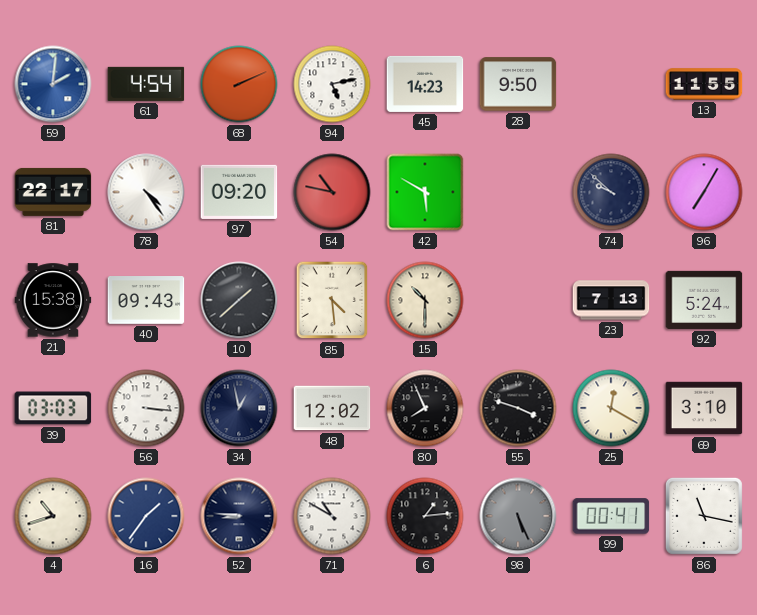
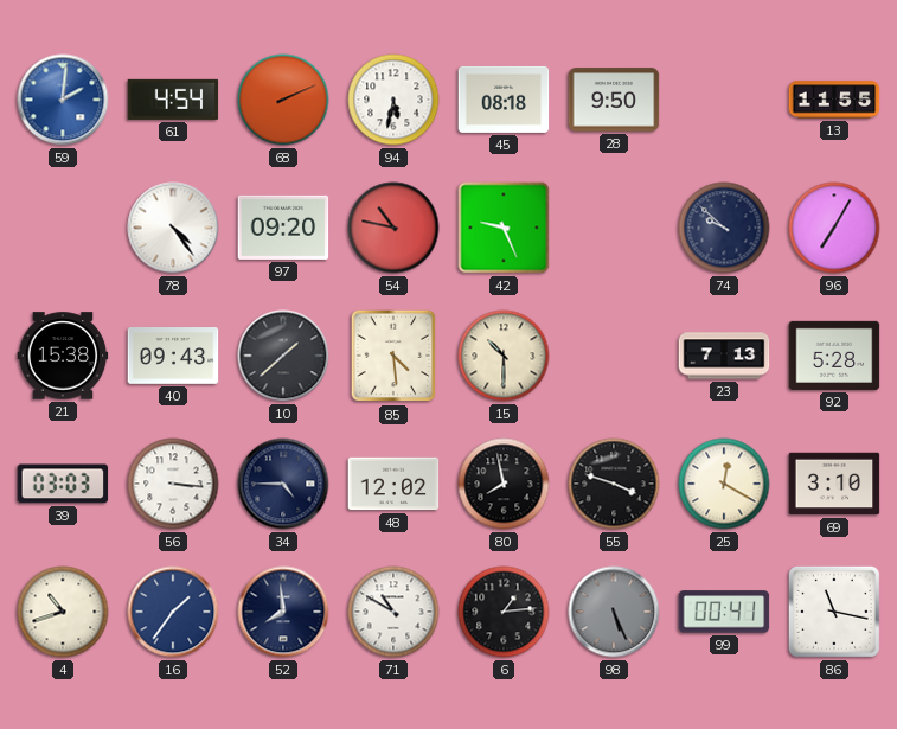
94: 5:13 -> 5:32
45: 14:23 -> 08:18
81: 22:17 -> none
42: 5:50 -> 9:26
92: 5:24 -> 5:28
34: 12:58 -> 4:45
80: 7:56 -> 7:58
52: 8:46 -> 7:59
